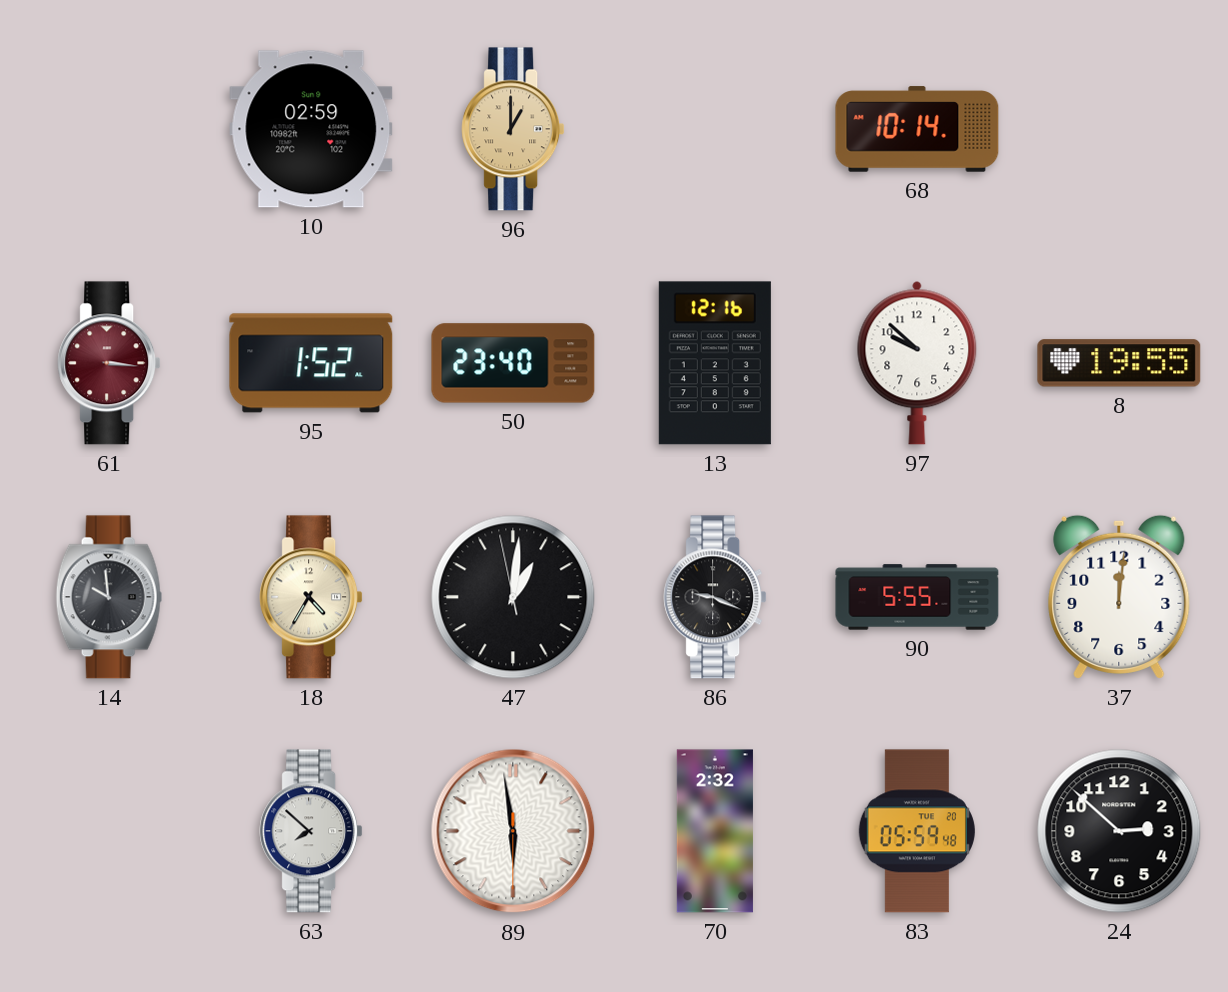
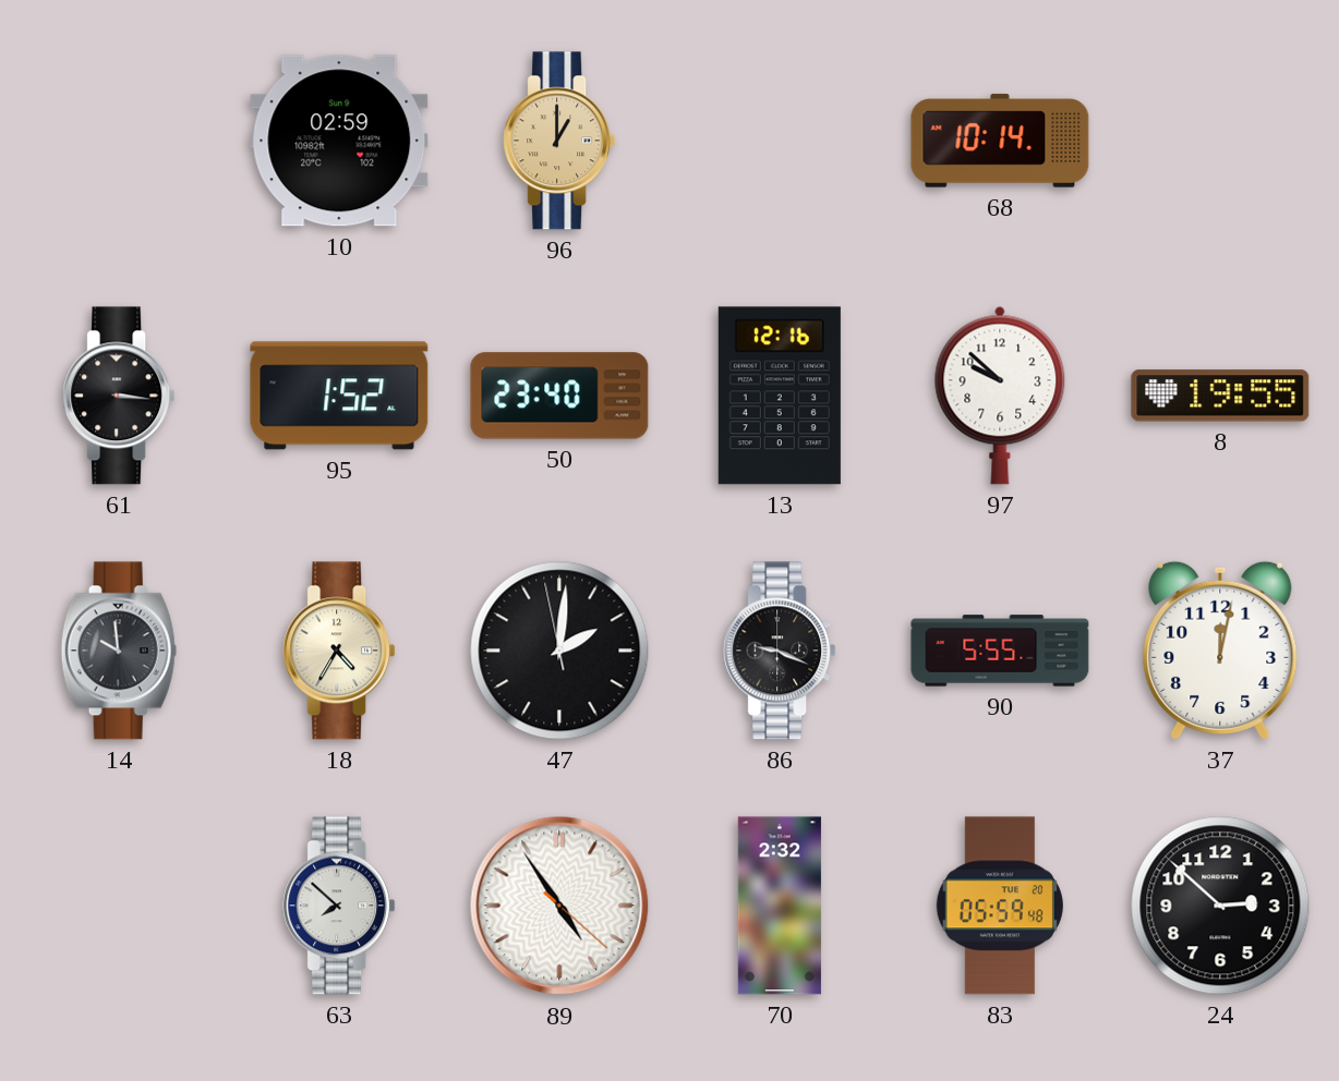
61 dial: burgundy -> black
47: 1:00 -> 2:00
37: 12:01 -> 12:02
89: 5:58 -> 4:54
